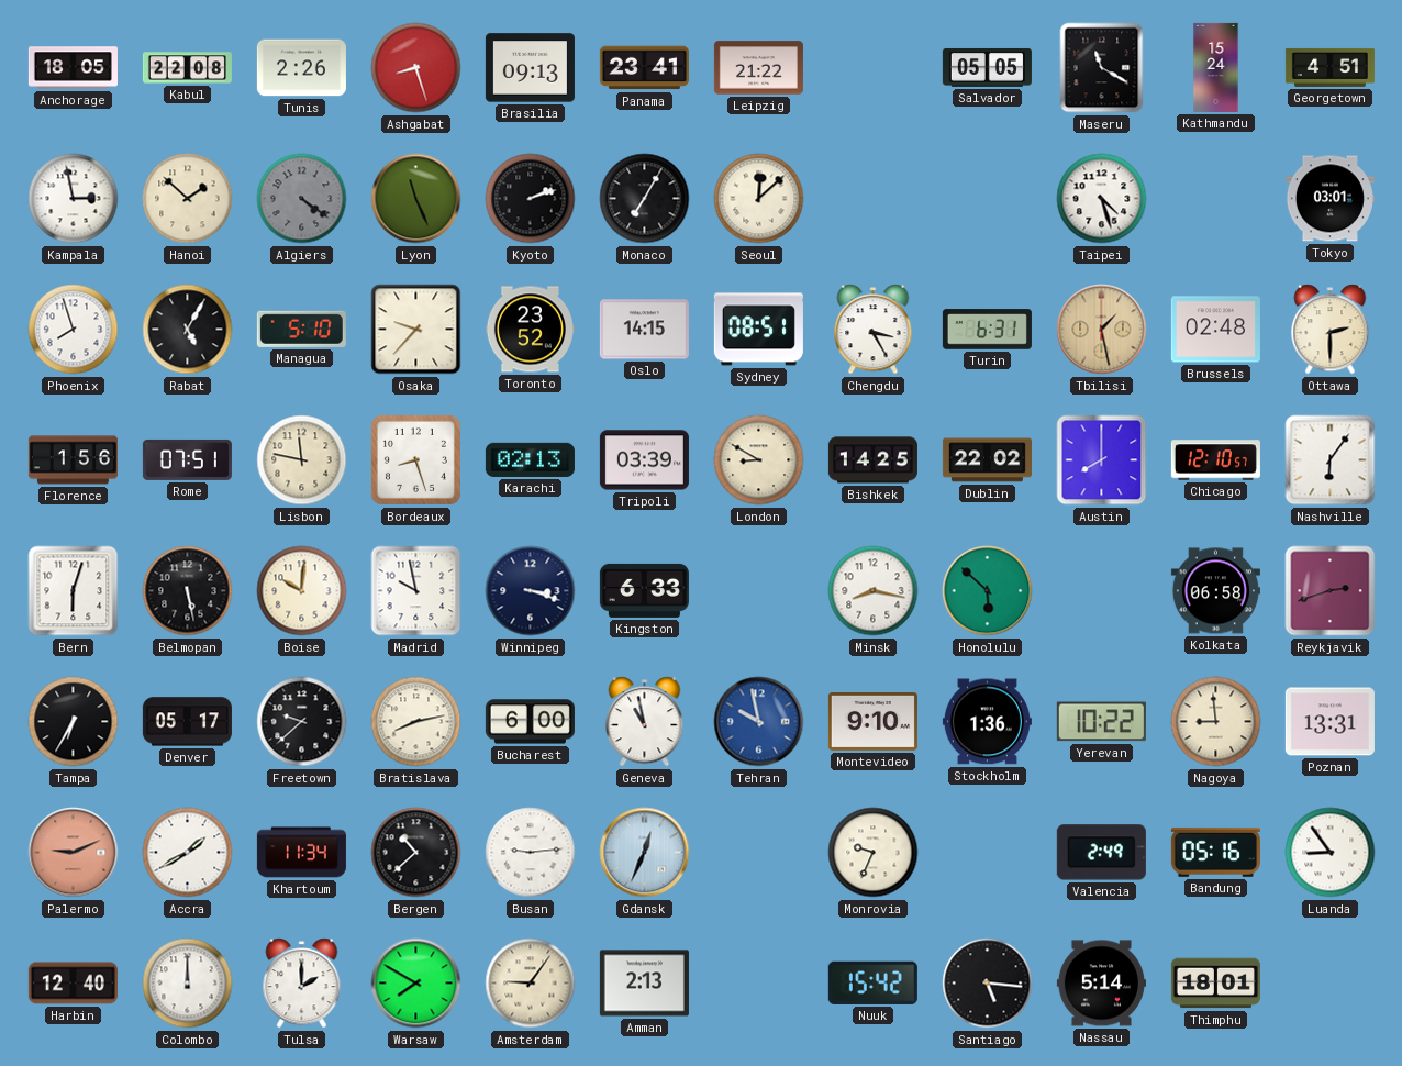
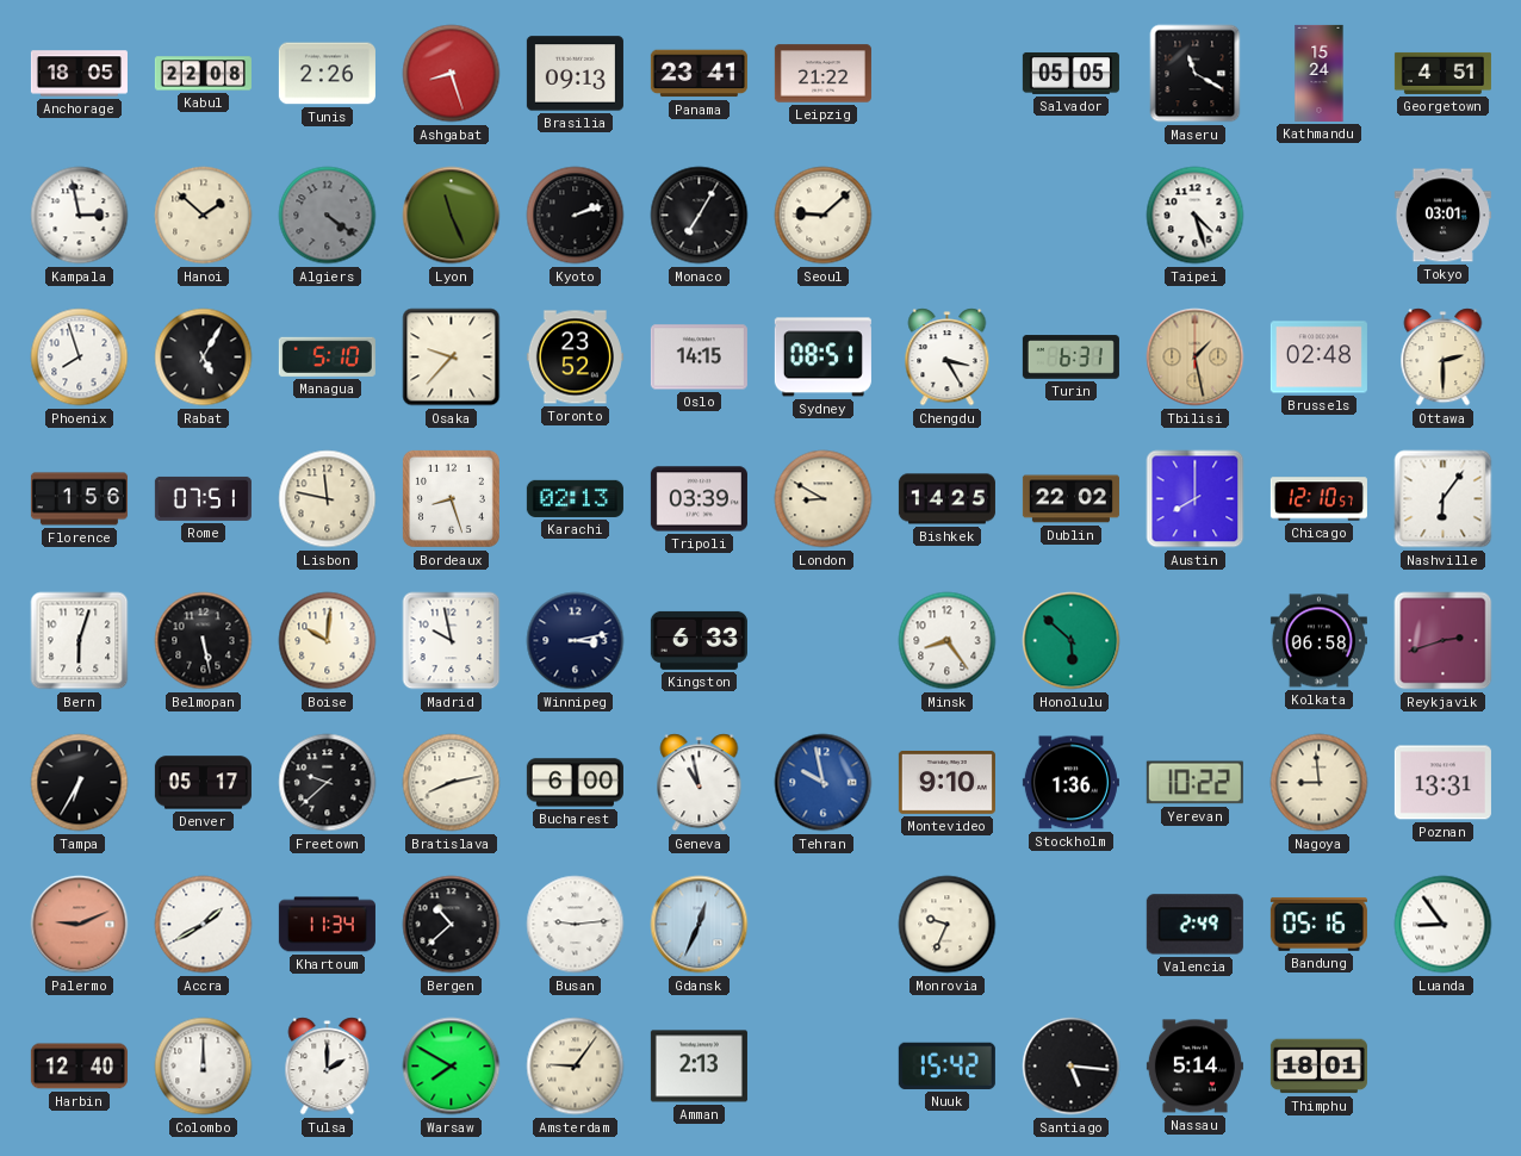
Seoul: 12:08 -> 9:08
Winnipeg: 3:18 -> 3:13
Minsk: 8:17 -> 8:24
